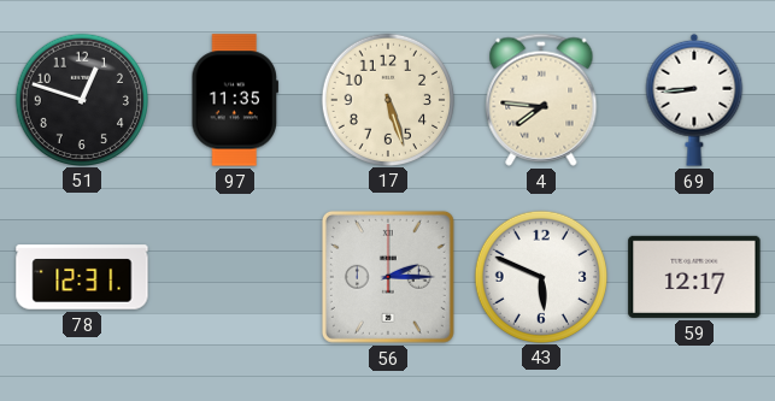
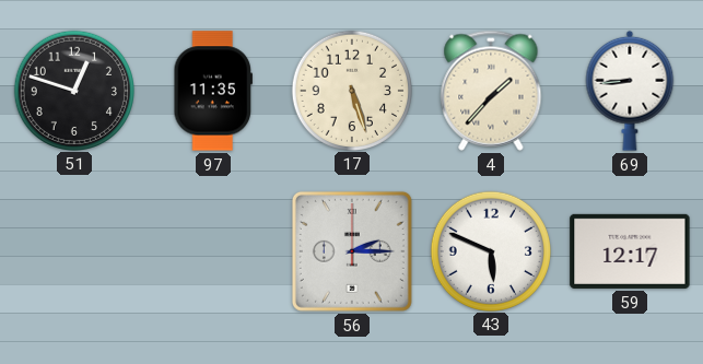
4: 7:46 -> 1:37
78: 12:31 -> none
